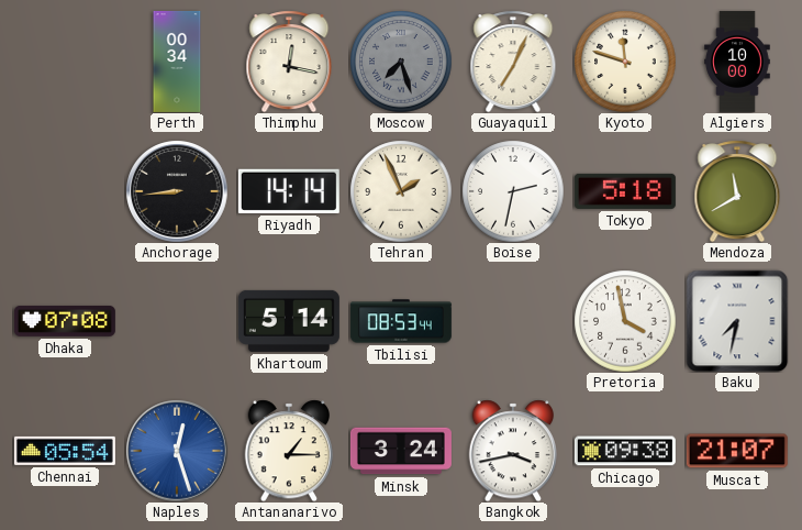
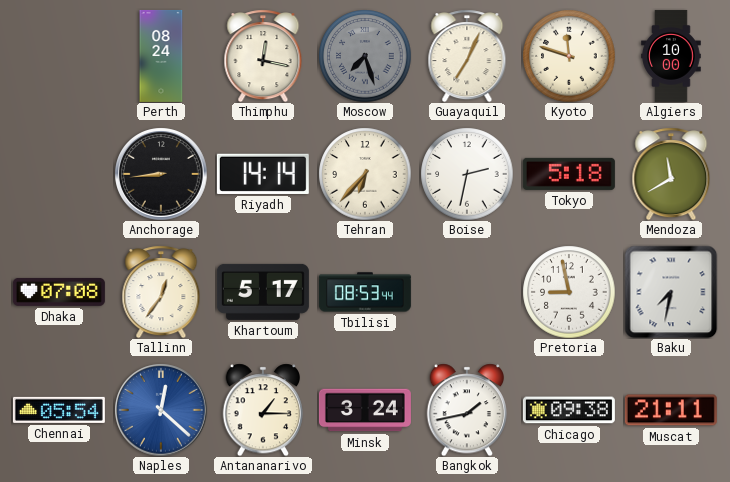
Perth: 00:34 -> 08:24
Tehran: 1:56 -> 6:37
Tallinn: none -> 12:36
Khartoum: 5:14 -> 5:17
Pretoria: 3:58 -> 8:58
Naples: 12:27 -> 12:22
Bangkok: 3:43 -> 1:43
Muscat: 21:07 -> 21:11
